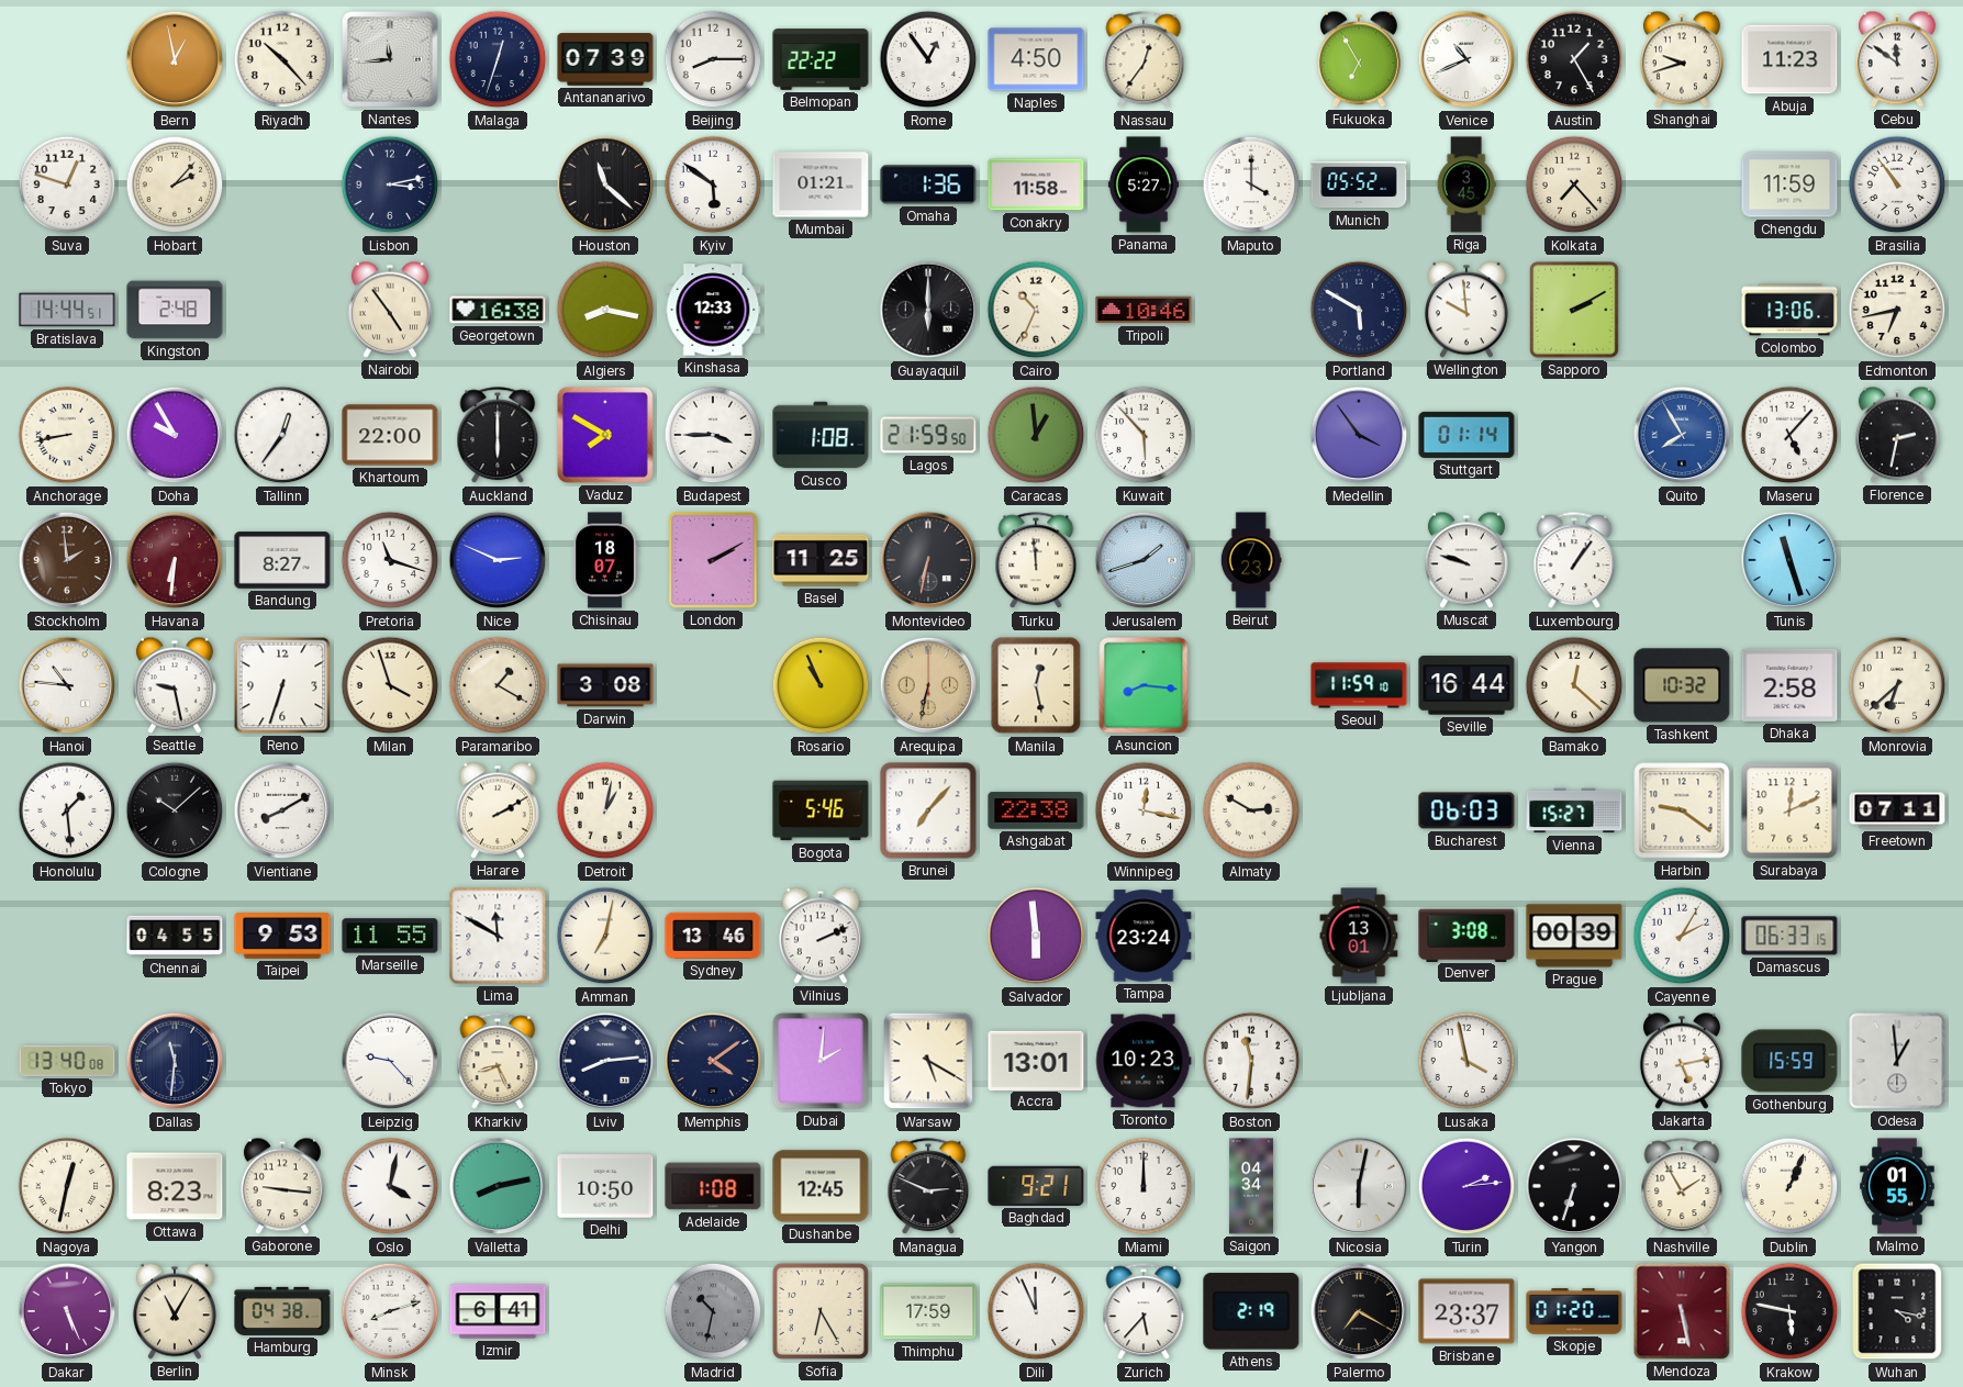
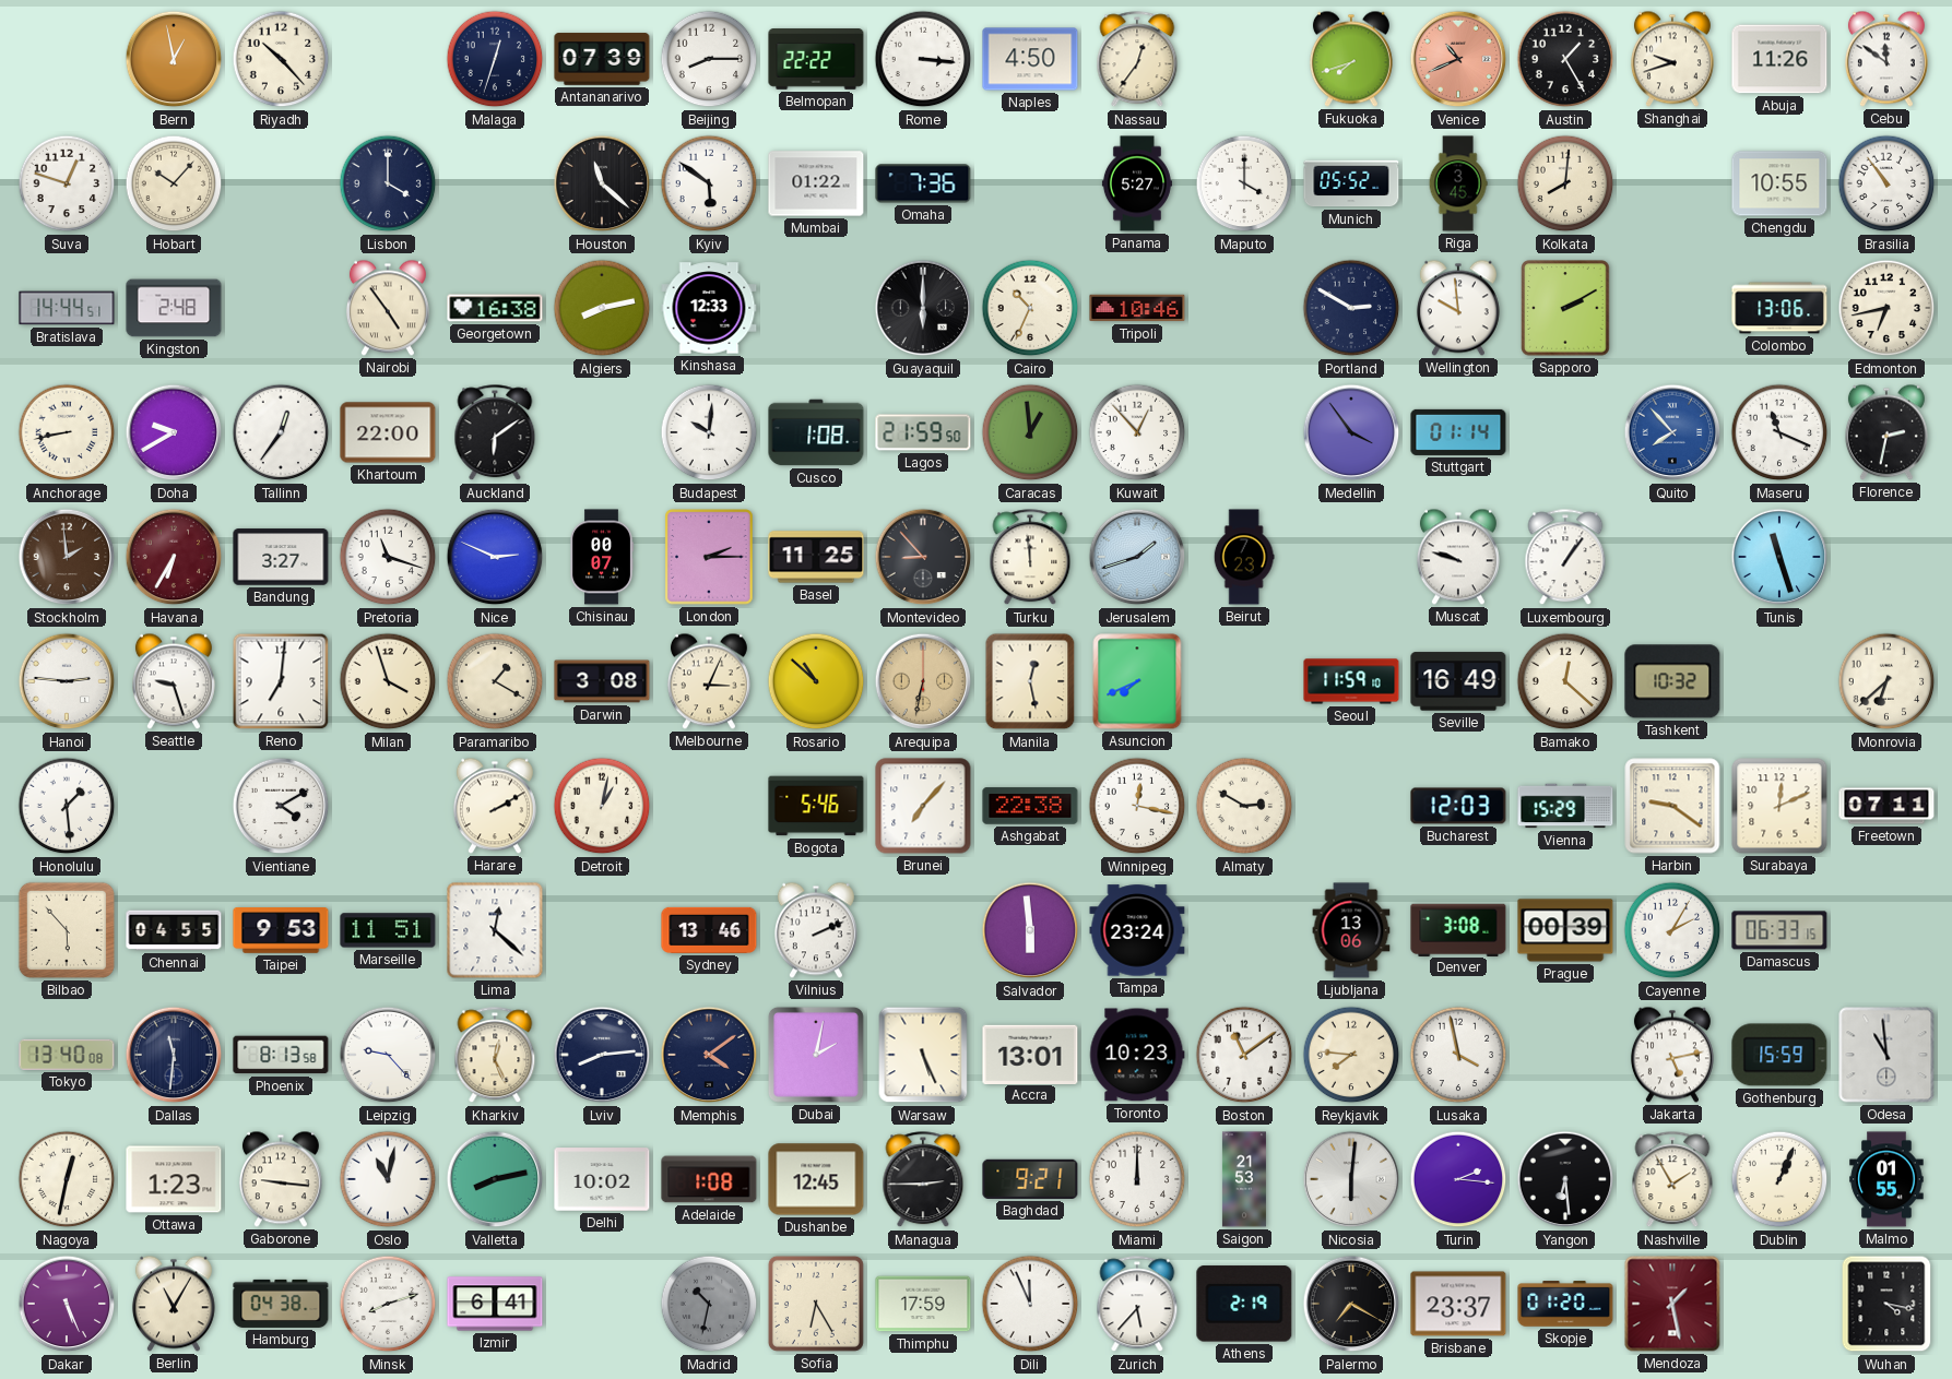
Nantes: 11:44 -> none
Rome: 12:54 -> 3:16
Fukuoka: 6:55 -> 7:42
Venice dial: white -> salmon
Abuja: 11:23 -> 11:26
Hobart: 2:07 -> 10:07
Lisbon: 3:13 -> 4:00
Mumbai: 01:21 -> 01:22
Omaha: 1:36 -> 7:36
Conakry: 11:58 -> none
Kolkata: 7:23 -> 8:01
Chengdu: 11:59 -> 10:55
Algiers: 8:17 -> 8:13
Portland: 5:50 -> 2:50
Doha: 9:55 -> 9:40
Auckland: 6:00 -> 6:09
Vaduz: 7:50 -> none
Budapest: 3:45 -> 10:01
Kuwait: 5:53 -> 12:53
Quito: 7:55 -> 7:53
Maseru: 5:07 -> 11:19
Havana: 6:31 -> 6:35
Bandung: 8:27 -> 3:27
Chisinau: 18:07 -> 00:07
London: 2:10 -> 2:15
Montevideo: 6:32 -> 8:53
Hanoi: 10:46 -> 2:46
Seattle: 9:28 -> 9:27
Reno: 6:33 -> 7:01
Melbourne: none -> 3:04
Rosario: 10:56 -> 10:52
Asuncion: 8:16 -> 7:41
Seville: 16:44 -> 16:49
Dhaka: 2:58 -> none
Cologne: 10:08 -> none
Vientiane: 8:10 -> 4:10
Bucharest: 06:03 -> 12:03
Vienna: 15:27 -> 15:29
Bilbao: none -> 5:53
Marseille: 11:55 -> 11:51
Lima: 11:50 -> 12:22
Amman: 7:02 -> none
Ljubljana: 13:01 -> 13:06
Phoenix: none -> 8:13
Kharkiv: 8:26 -> 12:26
Dubai: 2:01 -> 2:02
Warsaw: 5:20 -> 5:26
Boston: 11:31 -> 11:09
Reykjavik: none -> 7:46
Odesa: 12:59 -> 10:59
Ottawa: 8:23 -> 1:23
Oslo: 4:02 -> 11:02
Delhi: 10:50 -> 10:02
Managua: 2:49 -> 2:45
Saigon: 04:34 -> 21:53
Nicosia: 6:02 -> 6:01
Turin: 2:14 -> 2:16
Yangon: 6:33 -> 6:29
Mendoza: 5:28 -> 1:28
Krakow: 5:47 -> none
